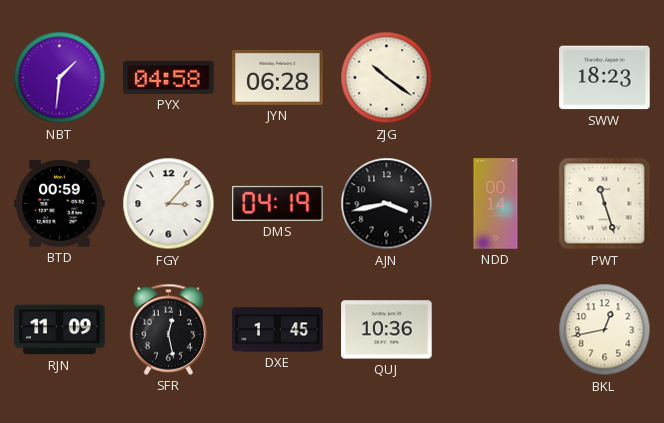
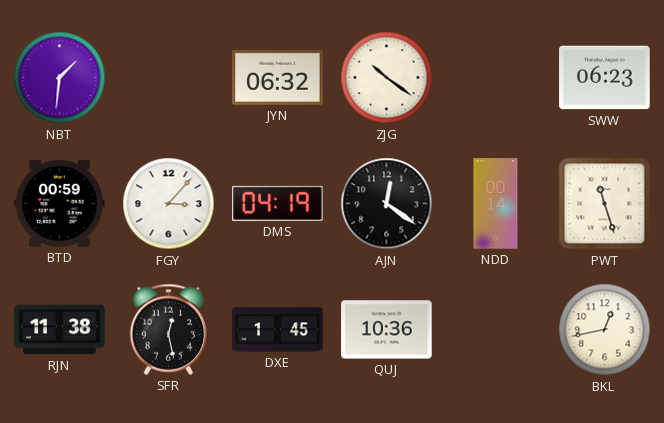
PYX: 04:58 -> none
JYN: 06:28 -> 06:32
SWW: 18:23 -> 06:23
AJN: 3:43 -> 12:21
RJN: 11:09 -> 11:38
